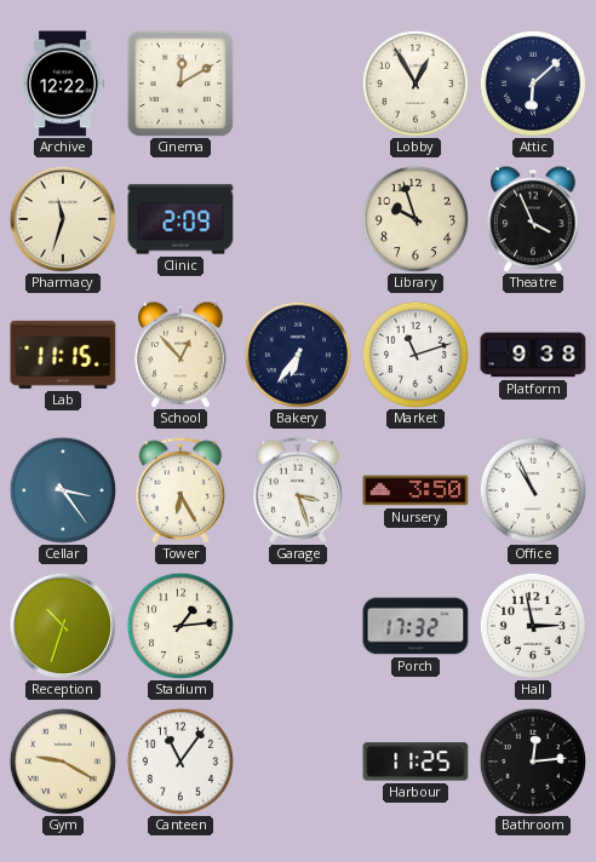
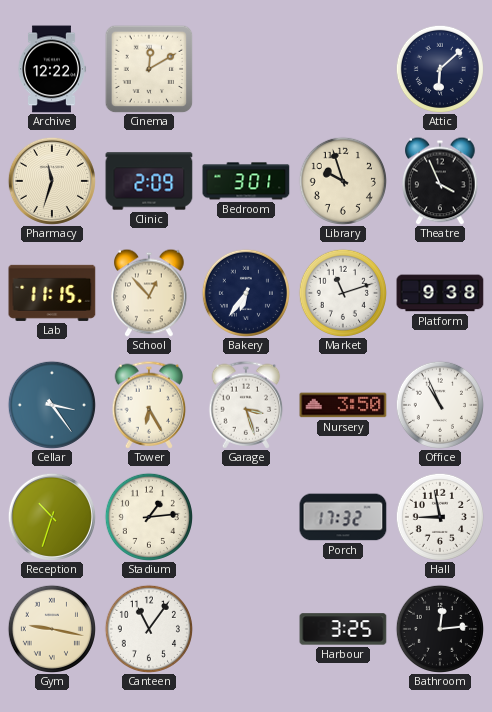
Lobby: 12:55 -> none
Bedroom: none -> 3:01
Hall: 2:58 -> 8:58
Gym: 9:20 -> 9:17
Harbour: 11:25 -> 3:25
